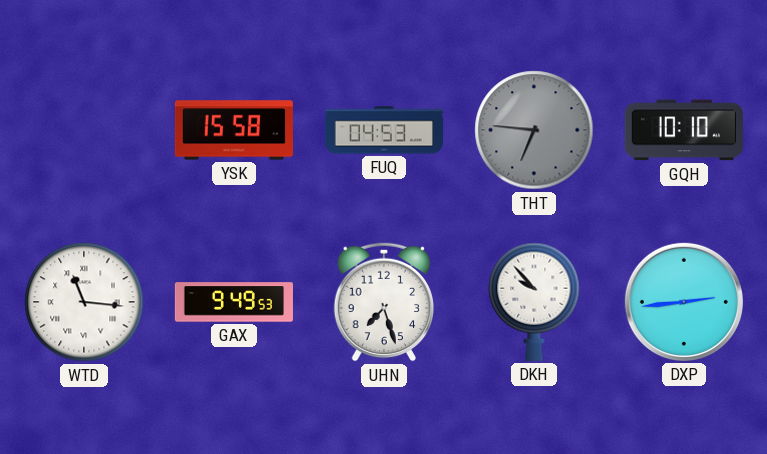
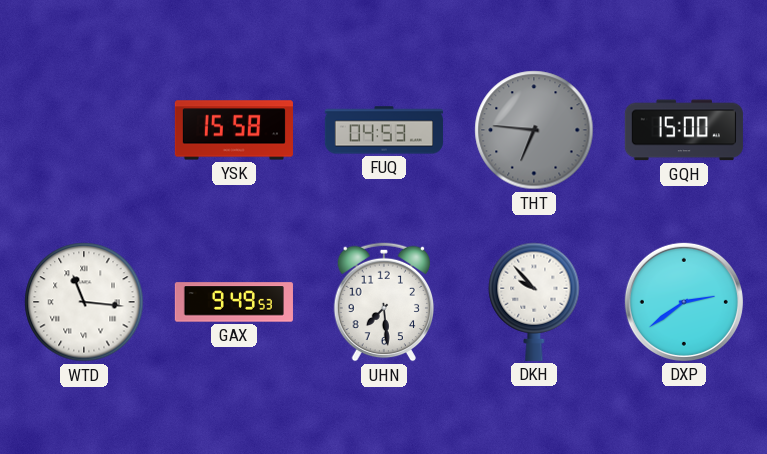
GQH: 10:10 -> 15:00
UHN: 7:27 -> 7:29
DXP: 2:44 -> 2:39
